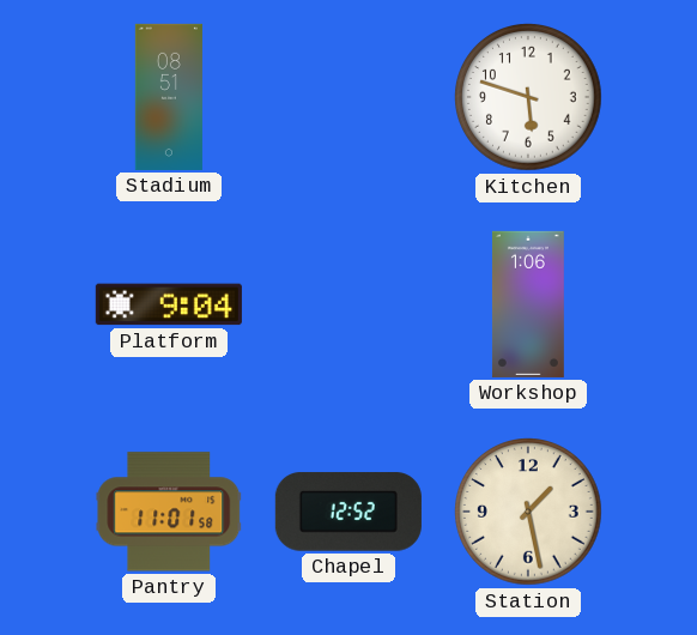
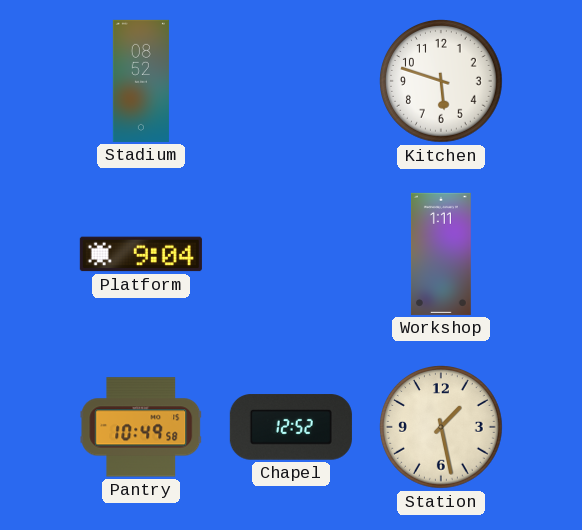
Stadium: 08:51 -> 08:52
Workshop: 1:06 -> 1:11
Pantry: 11:01 -> 10:49
